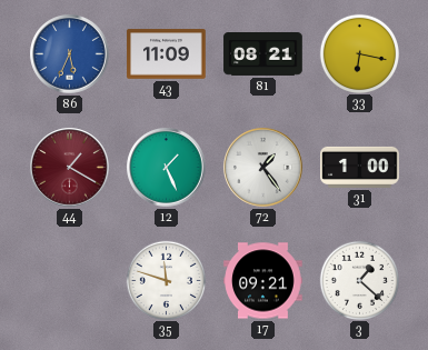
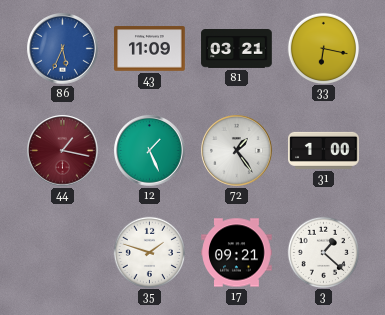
81: 08:21 -> 03:21
44: 1:20 -> 1:17
35: 11:48 -> 1:48
